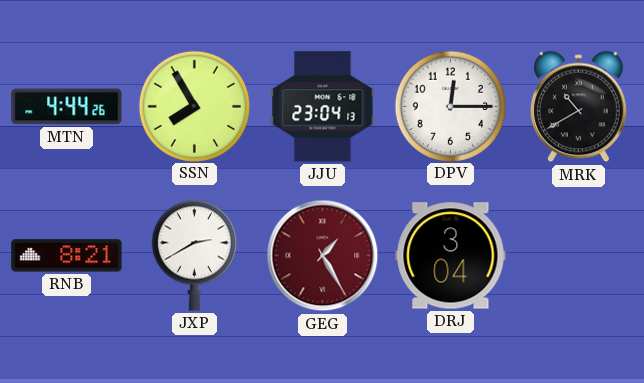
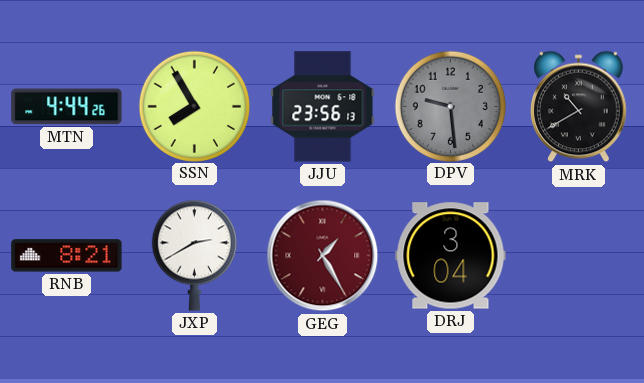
JJU: 23:04 -> 23:56
DPV: 12:15 -> 9:29
DPV dial: white -> grey
